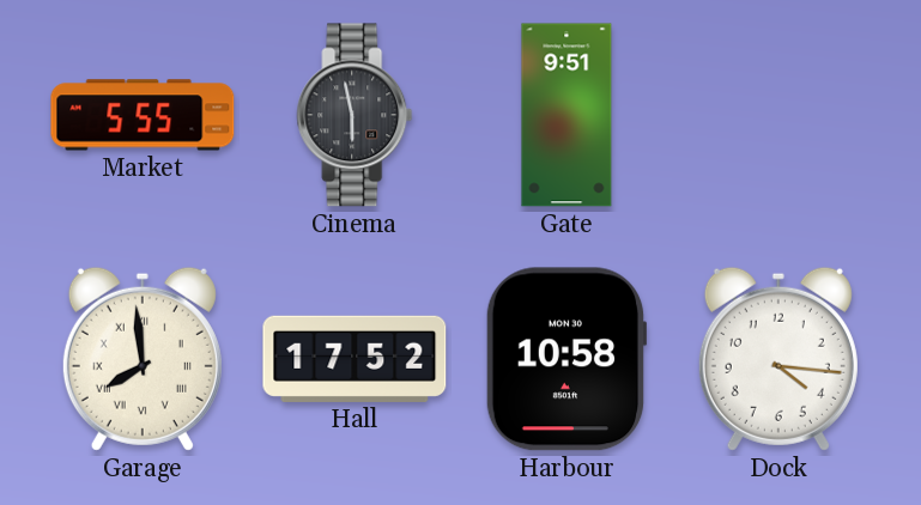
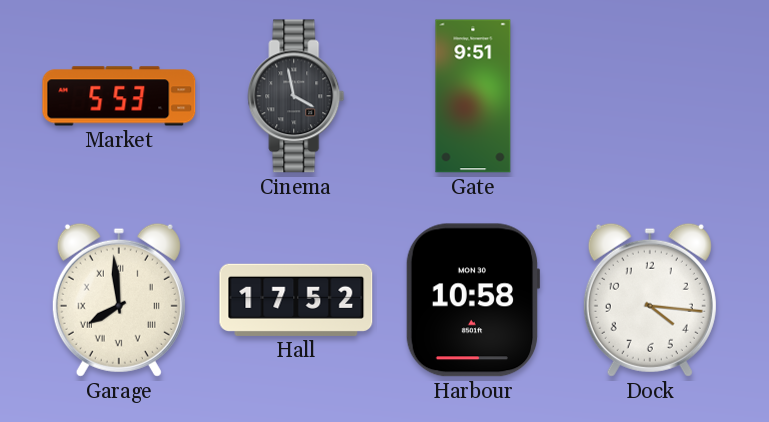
Market: 5:55 -> 5:53
Cinema: 5:58 -> 3:58
